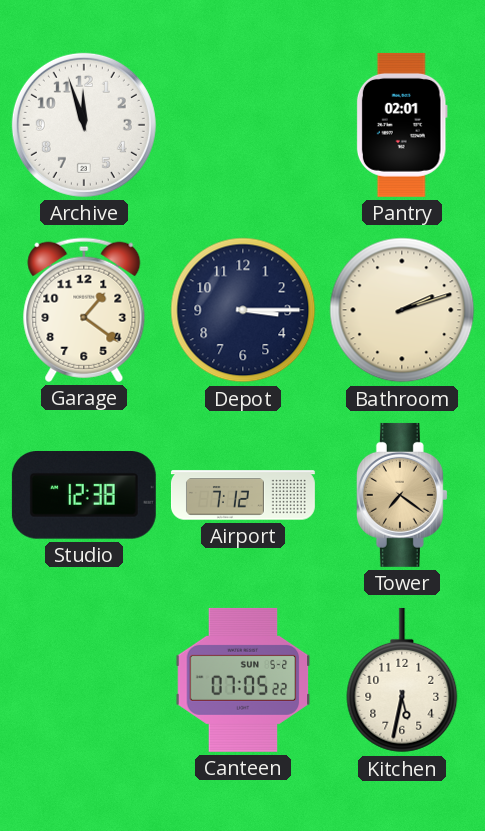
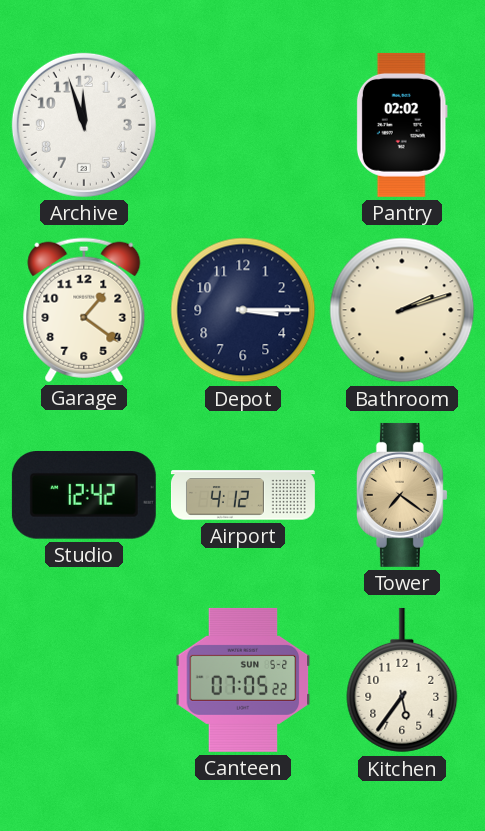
Pantry: 02:01 -> 02:02
Studio: 12:38 -> 12:42
Airport: 7:12 -> 4:12
Kitchen: 5:32 -> 5:36
